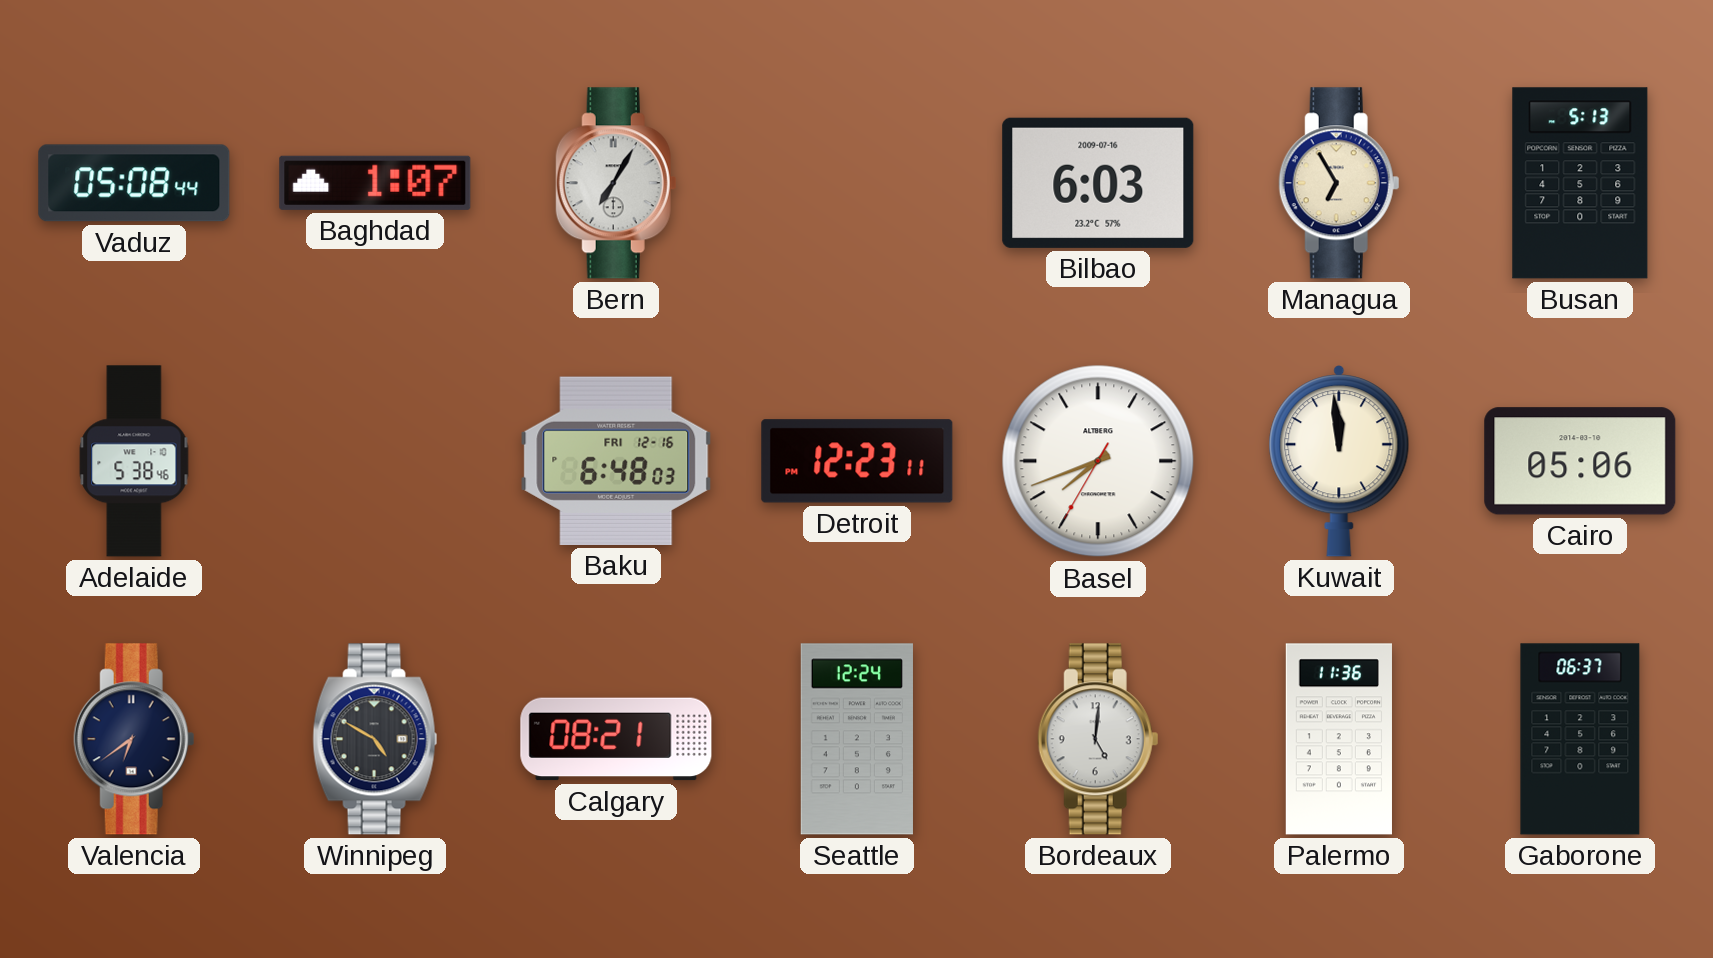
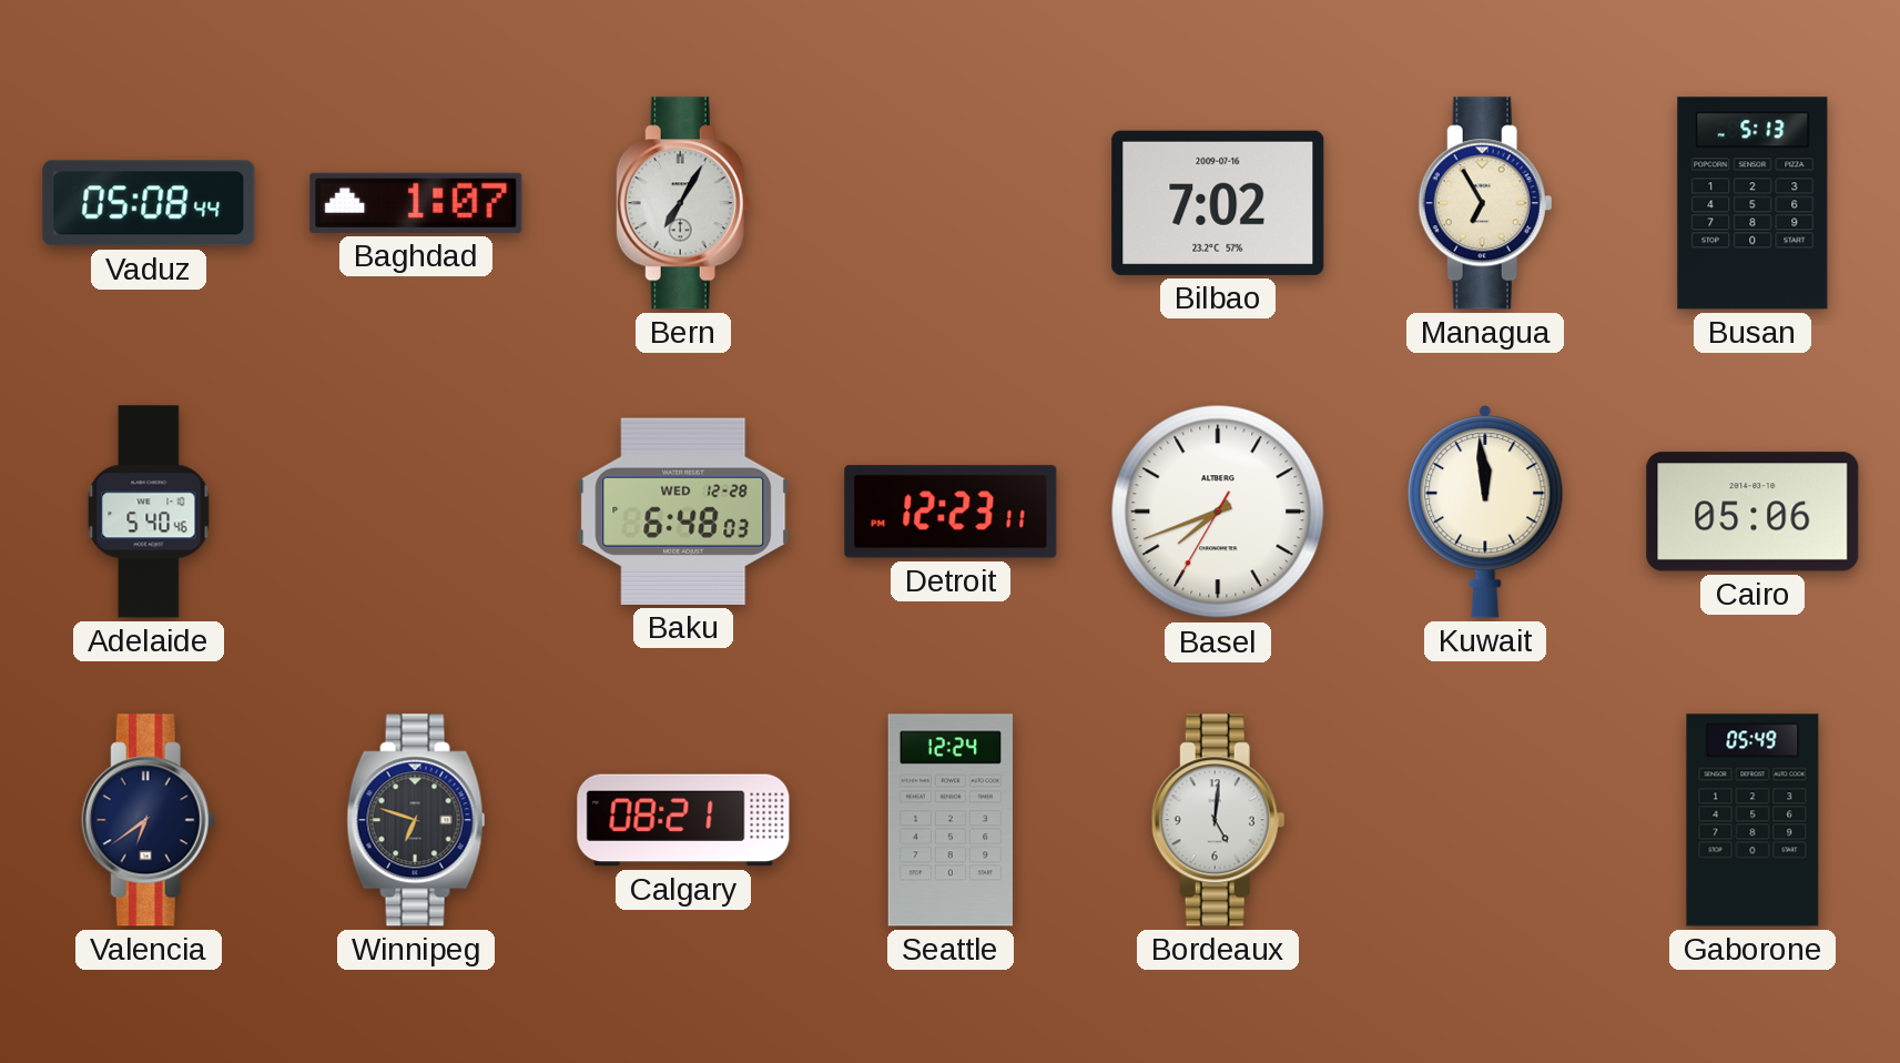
Bilbao: 6:03 -> 7:02
Adelaide: 5:38 -> 5:40
Baku date: FRI 12-16 -> WED 12-28
Winnipeg: 4:50 -> 6:48
Palermo: 11:36 -> none
Gaborone: 06:37 -> 05:49
